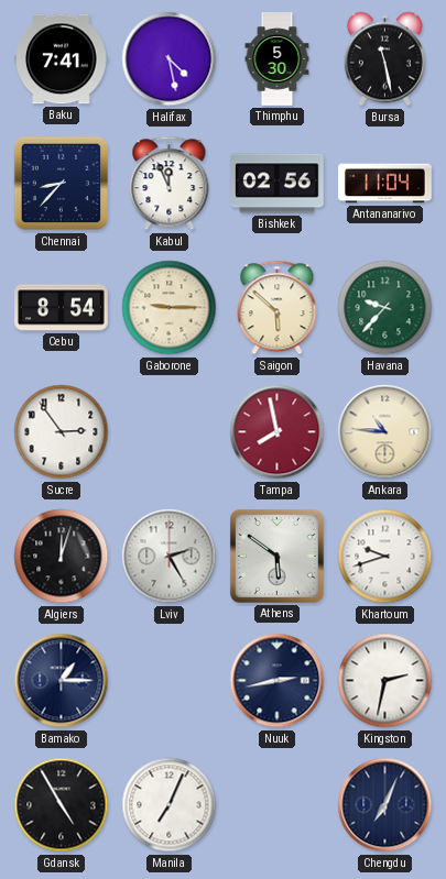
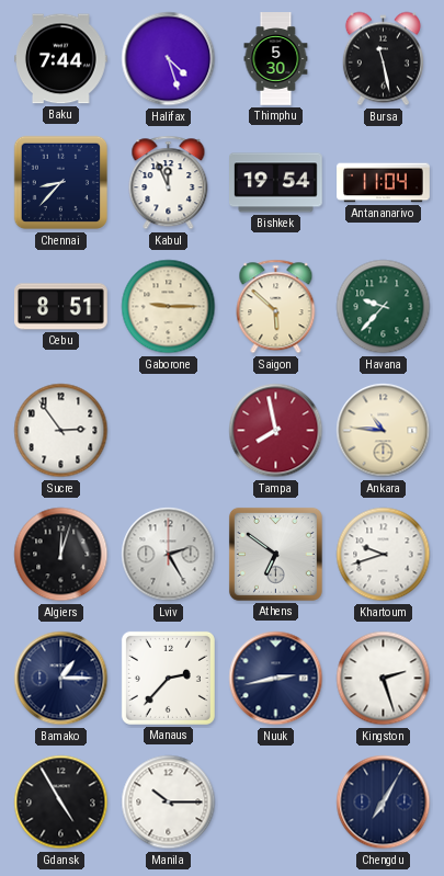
Baku: 7:41 -> 7:44
Halifax: 4:28 -> 4:27
Bishkek: 02:56 -> 19:54
Cebu: 8:54 -> 8:51
Athens: 5:51 -> 6:51
Manaus: none -> 2:37
Kingston: 2:32 -> 2:27
Manila: 7:04 -> 10:15
Chengdu: 7:04 -> 7:05
